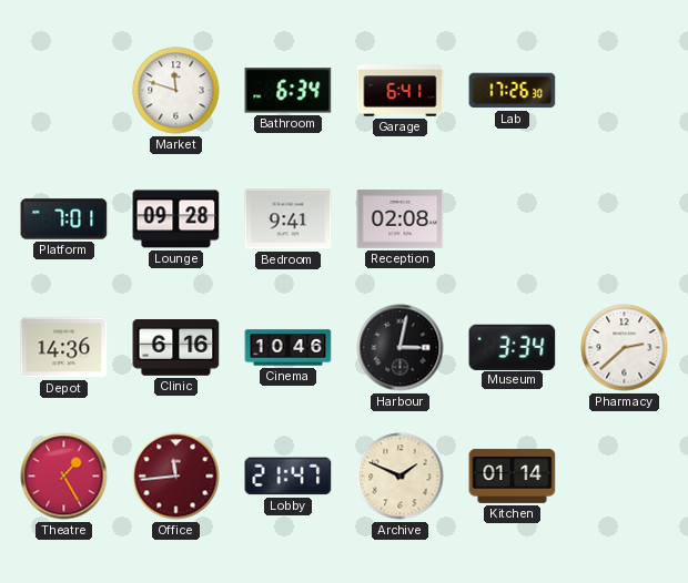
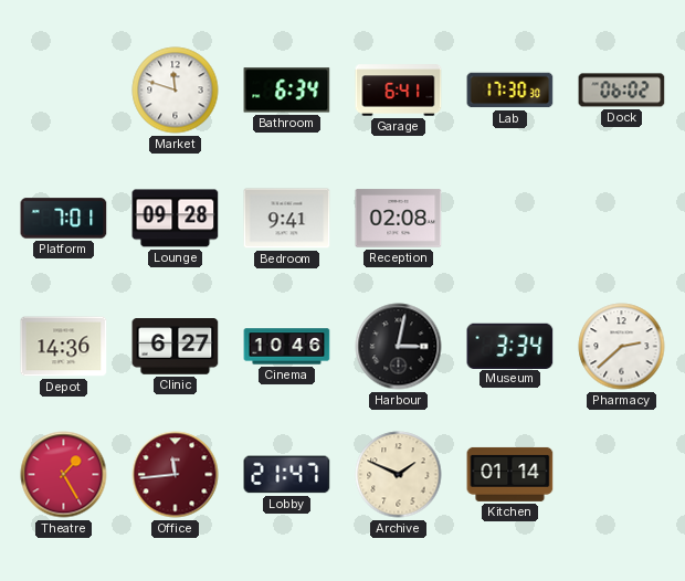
Lab: 17:26 -> 17:30
Dock: none -> 06:02
Clinic: 6:16 -> 6:27
